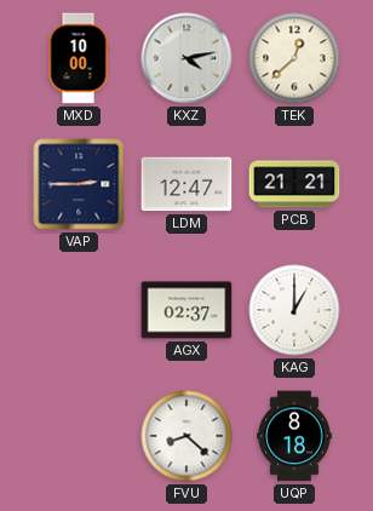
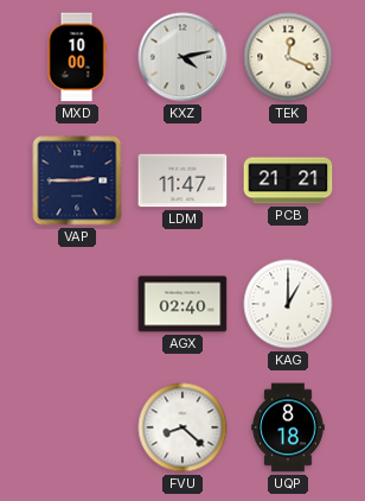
TEK: 12:38 -> 12:19
LDM: 12:47 -> 11:47
AGX: 02:37 -> 02:40
